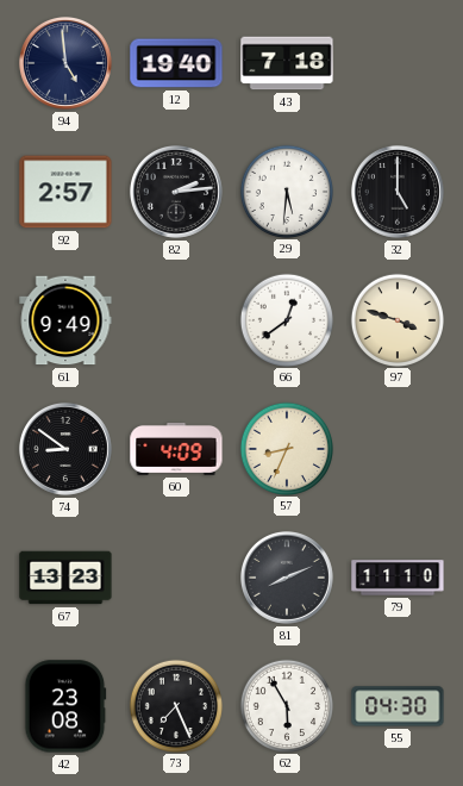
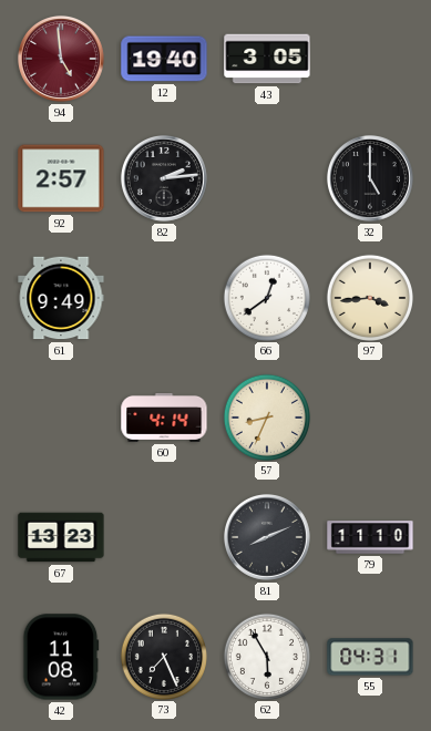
94 dial: navy -> burgundy
43: 7:18 -> 3:05
29: 5:31 -> none
97: 3:48 -> 3:44
74: 8:51 -> none
60: 4:09 -> 4:14
42: 23:08 -> 11:08
55: 04:30 -> 04:31
